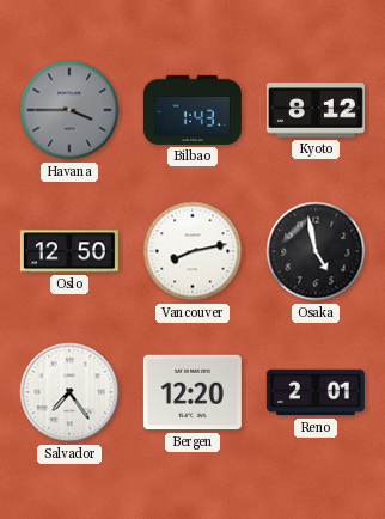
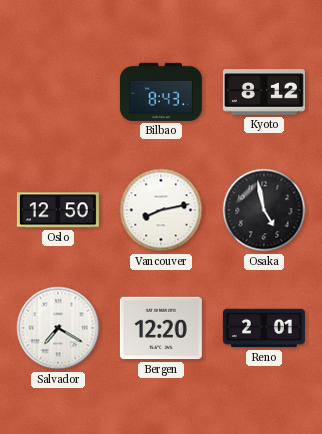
Havana: 3:45 -> none
Bilbao: 1:43 -> 8:43
Salvador: 7:24 -> 7:20
